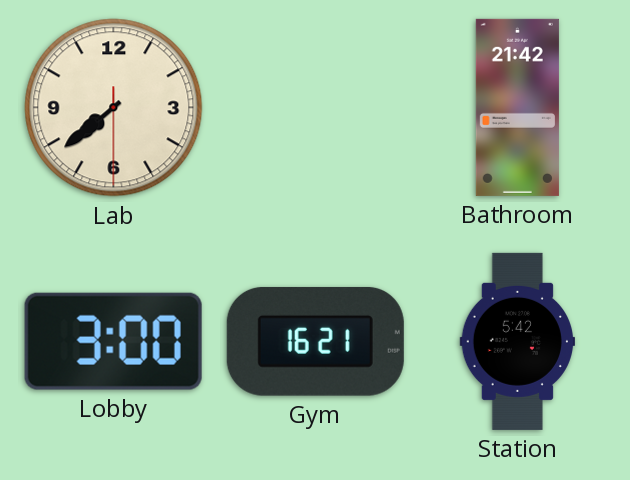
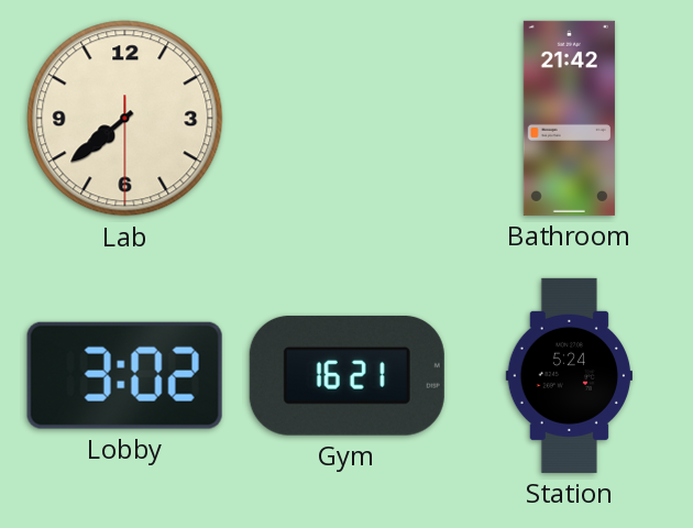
Lobby: 3:00 -> 3:02
Station: 5:42 -> 5:24
